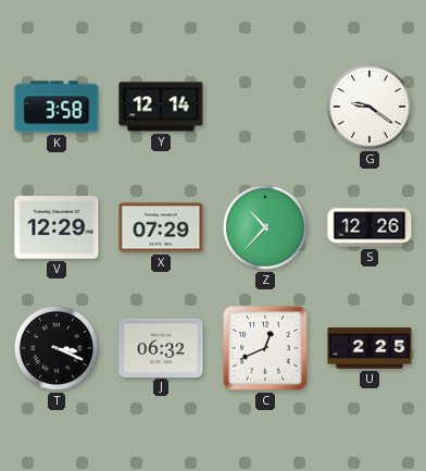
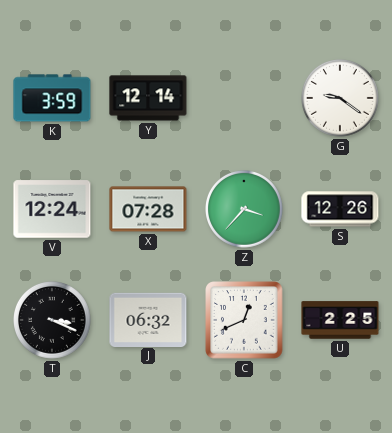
K: 3:58 -> 3:59
V: 12:29 -> 12:24
X: 07:29 -> 07:28
Z: 10:37 -> 3:37
